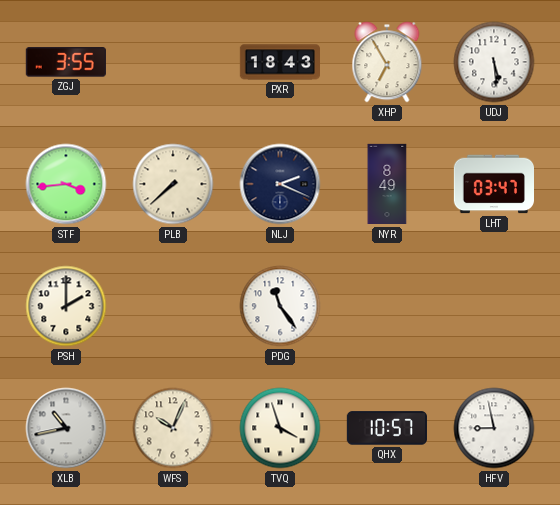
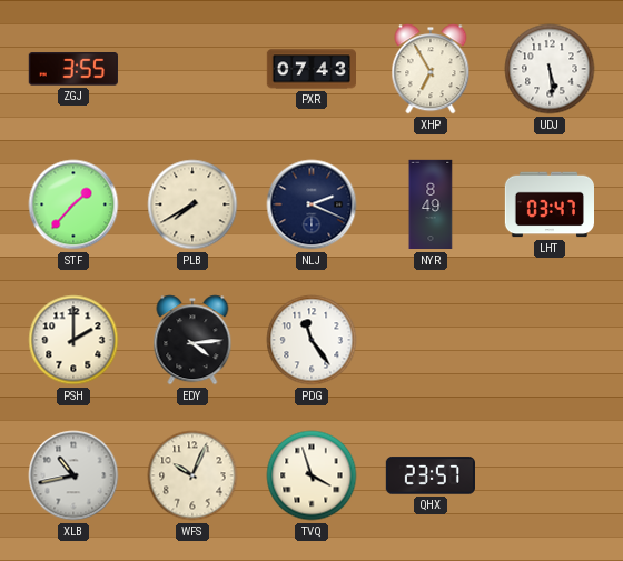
PXR: 18:43 -> 07:43
STF: 3:44 -> 1:37
PLB: 7:38 -> 7:40
EDY: none -> 4:14
QHX: 10:57 -> 23:57
HFV: 8:58 -> none
